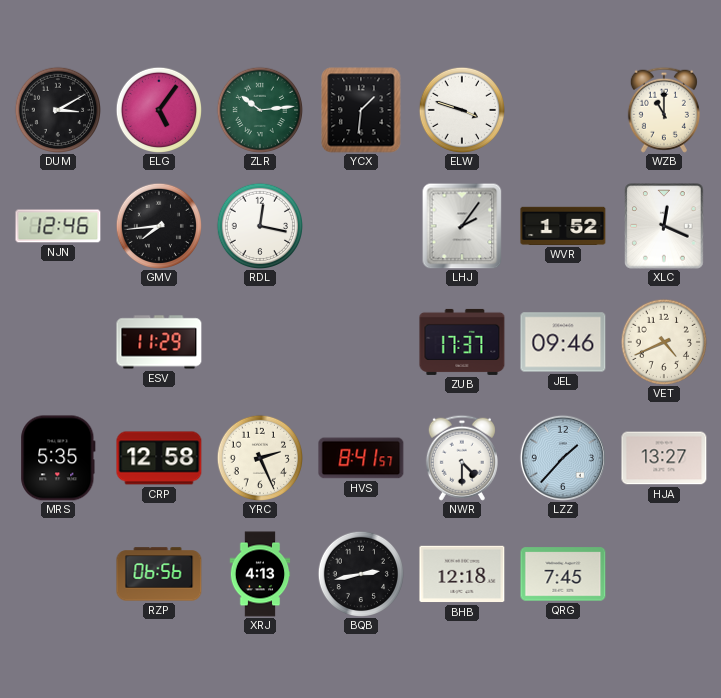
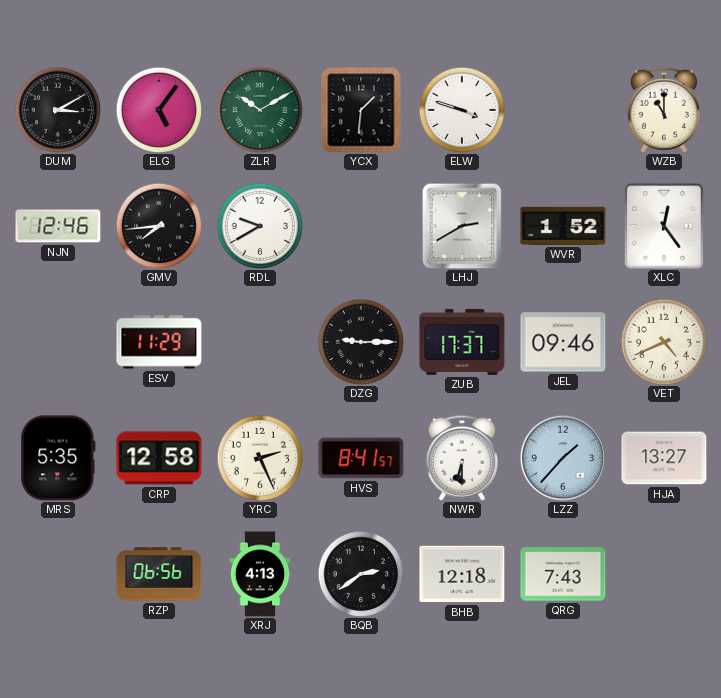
ZLR: 10:14 -> 10:10
RDL: 12:17 -> 9:40
LHJ: 2:06 -> 2:40
XLC: 12:19 -> 12:24
DZG: none -> 9:15
NWR: 4:30 -> 6:30
BQB: 2:43 -> 2:39
QRG: 7:45 -> 7:43
